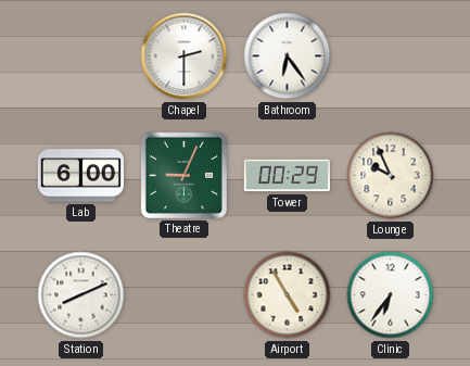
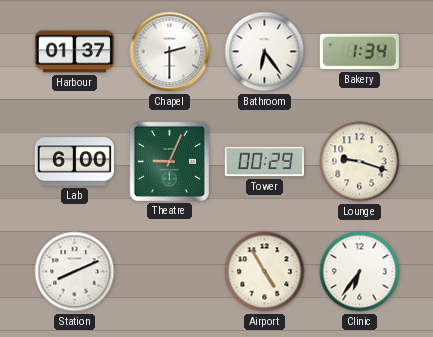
Harbour: none -> 01:37
Bakery: none -> 1:34
Lounge: 9:56 -> 9:18
